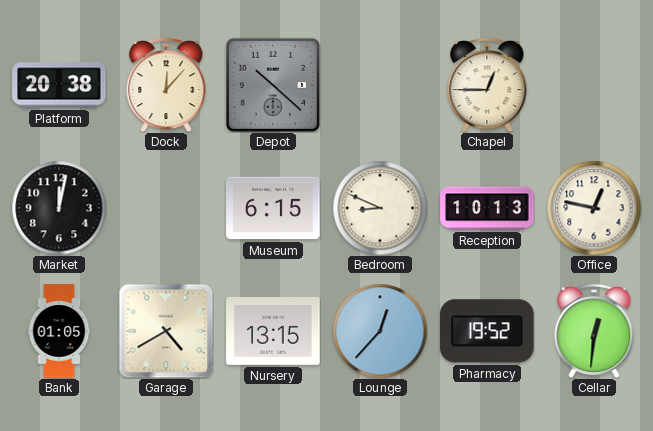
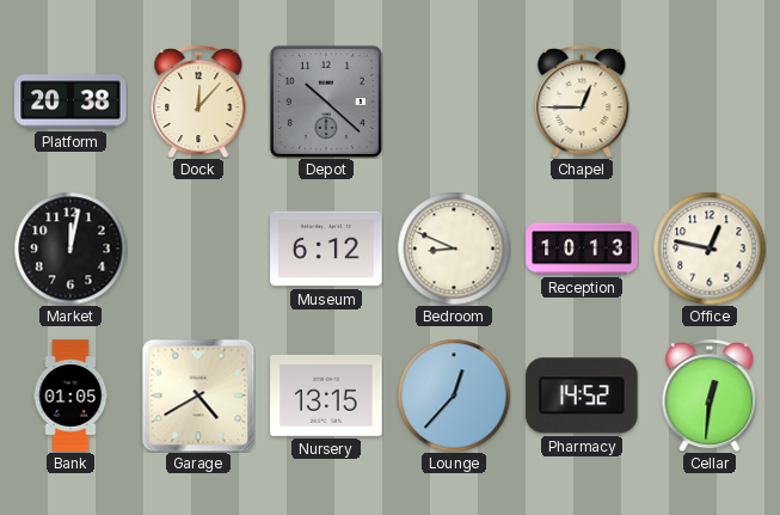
Museum: 6:15 -> 6:12
Pharmacy: 19:52 -> 14:52
